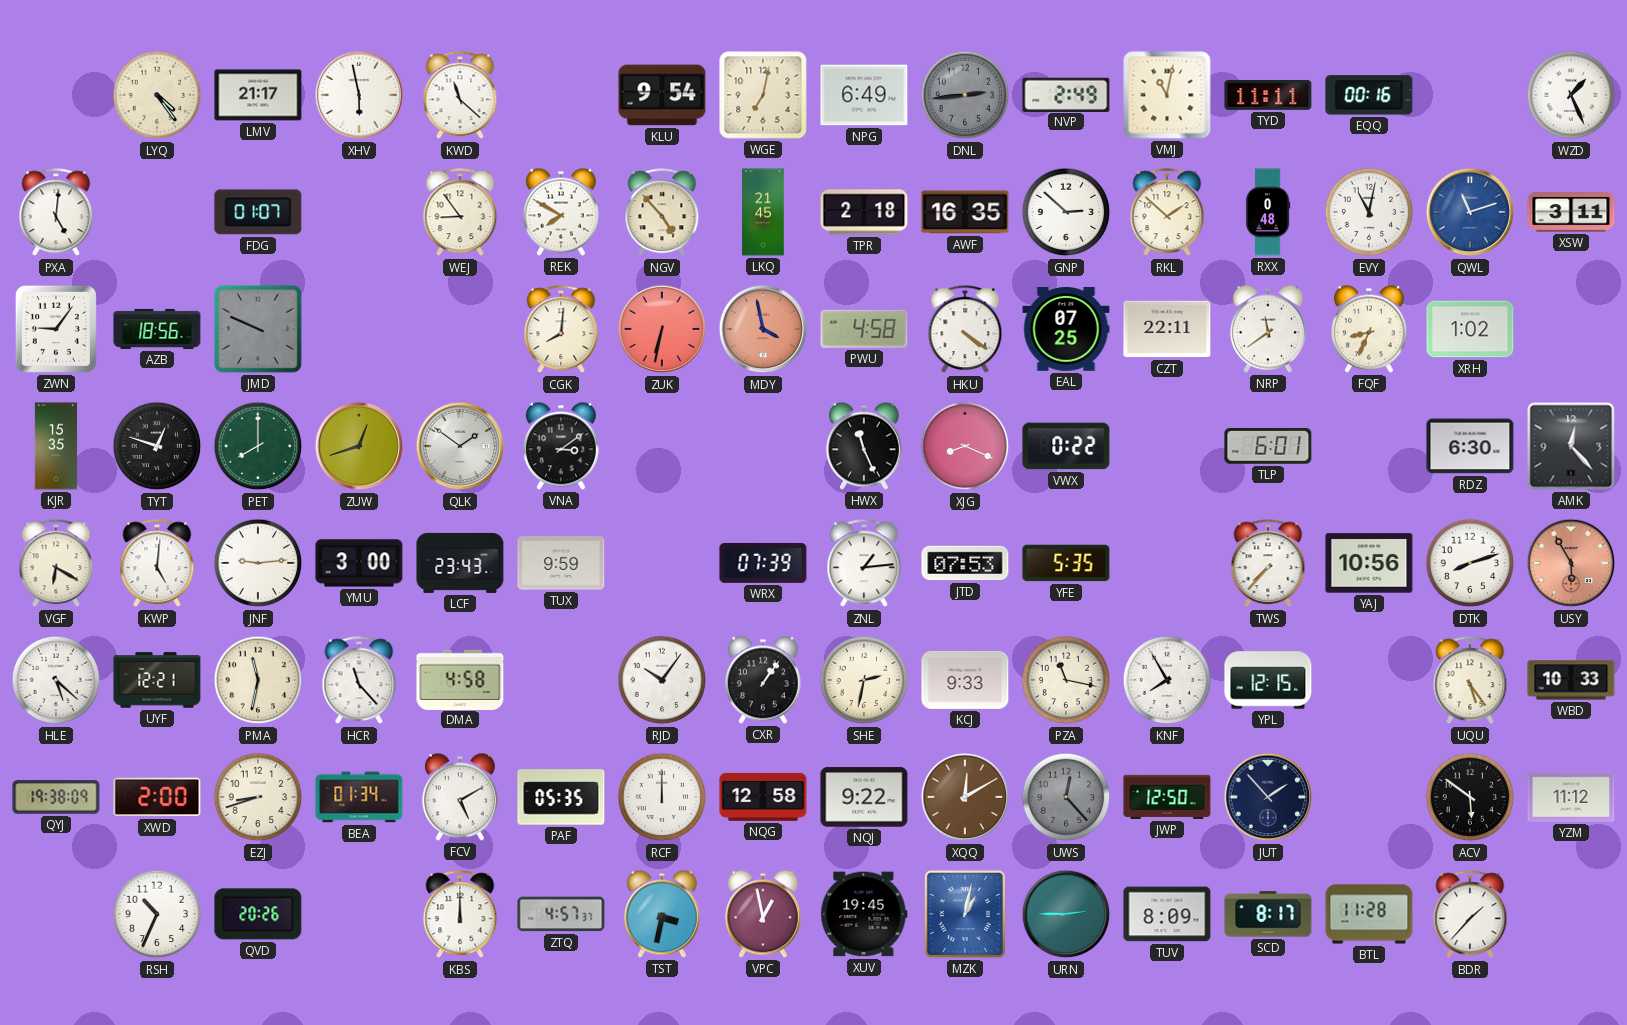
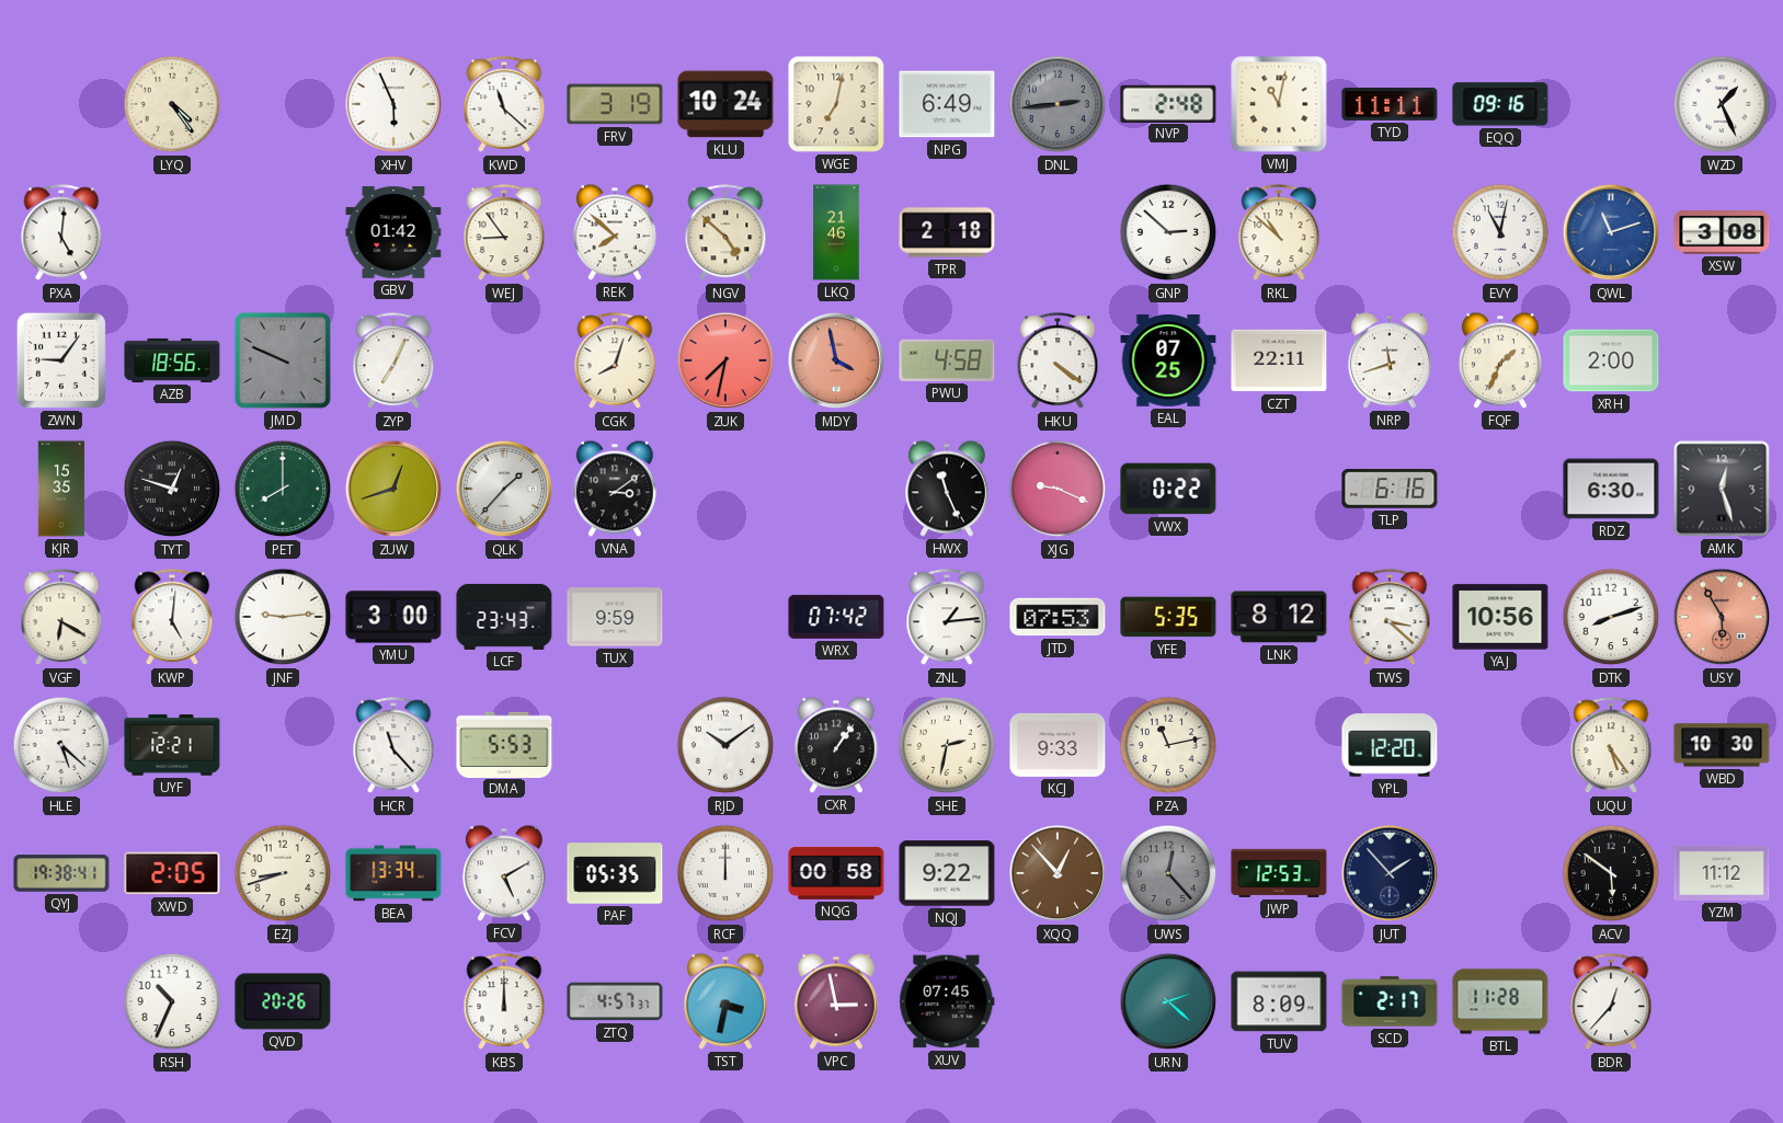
LMV: 21:17 -> none
XHV: 5:58 -> 5:56
FRV: none -> 3:19
KLU: 9:54 -> 10:24
NVP: 2:49 -> 2:48
EQQ: 00:16 -> 09:16
FDG: 01:07 -> none
GBV: none -> 01:42
REK: 7:50 -> 7:52
NGV: 4:53 -> 4:52
LKQ: 21:45 -> 21:46
AWF: 16:35 -> none
RKL: 1:52 -> 10:52
RXX: 0:48 -> none
XSW: 3:11 -> 3:08
ZYP: none -> 7:04
CGK: 8:01 -> 8:03
ZUK: 6:32 -> 7:32
NRP: 11:39 -> 11:42
FQF: 8:34 -> 1:34
XRH: 1:02 -> 2:00
QLK: 1:51 -> 1:37
XJG: 8:19 -> 9:19
TLP: 6:01 -> 6:16
AMK: 12:23 -> 12:27
WRX: 07:39 -> 07:42
LNK: none -> 8:12
TWS: 7:37 -> 3:22
PMA: 11:32 -> none
DMA: 4:58 -> 5:53
RJD: 10:06 -> 10:09
PZA: 11:17 -> 11:13
KNF: 7:55 -> none
YPL: 12:15 -> 12:20
WBD: 10:33 -> 10:30
QYJ: 19:38:09 -> 19:38:41
XWD: 2:00 -> 2:05
BEA: 01:34 -> 13:34
NQG: 12:58 -> 00:58
XQQ: 12:10 -> 12:53
JWP: 12:50 -> 12:53
VPC: 12:58 -> 2:58
XUV: 19:45 -> 07:45
MZK: 1:02 -> none
URN: 2:45 -> 2:22
SCD: 8:17 -> 2:17
BDR: 1:37 -> 12:37
